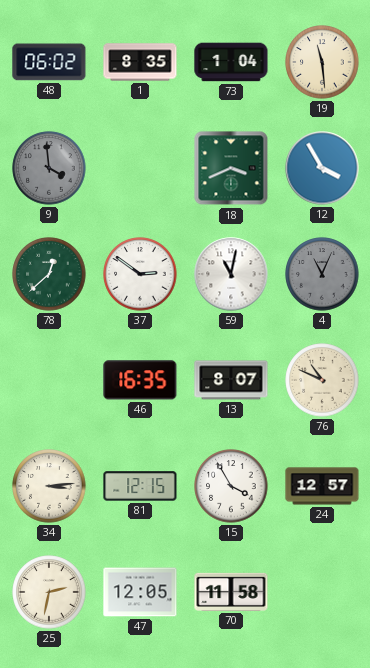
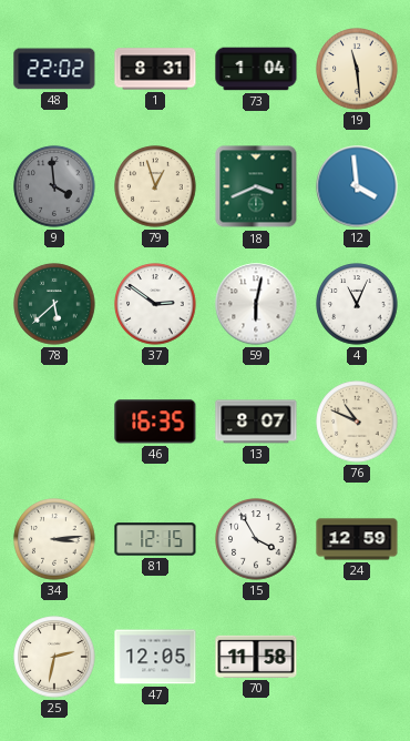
48: 06:02 -> 22:02
1: 8:35 -> 8:31
79: none -> 12:57
12: 3:55 -> 3:59
78: 12:38 -> 5:38
59: 11:02 -> 6:02
4 dial: grey -> white
24: 12:57 -> 12:59
